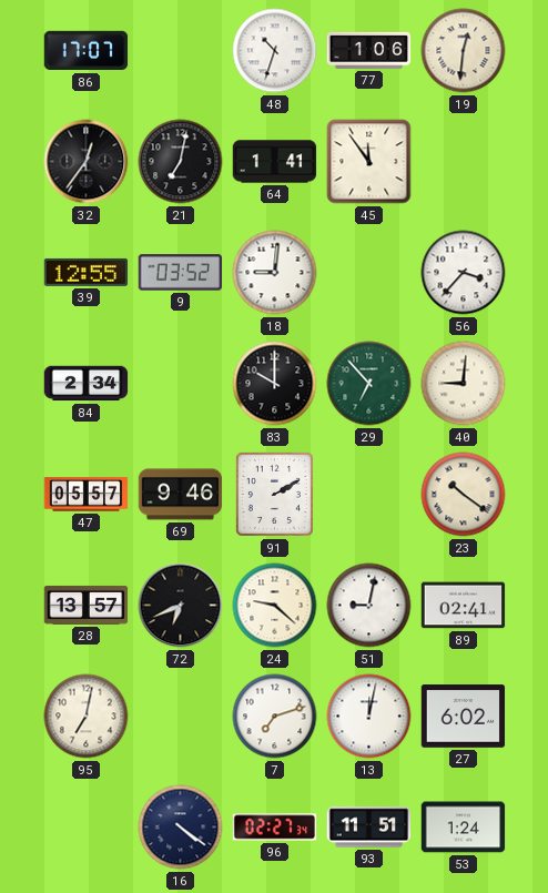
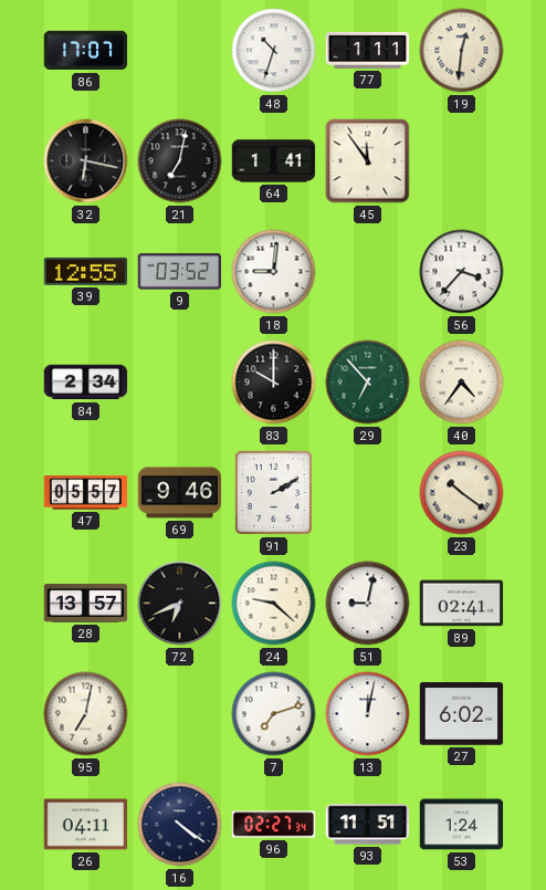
77: 1:06 -> 1:11
32: 12:36 -> 6:17
40: 9:01 -> 4:36
26: none -> 04:11
